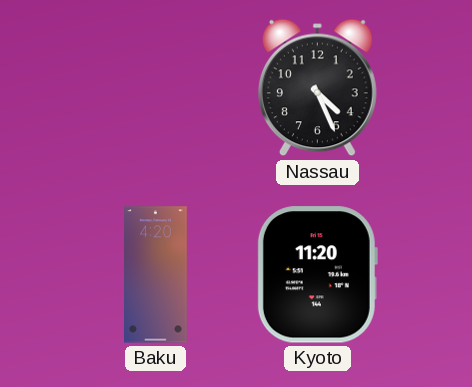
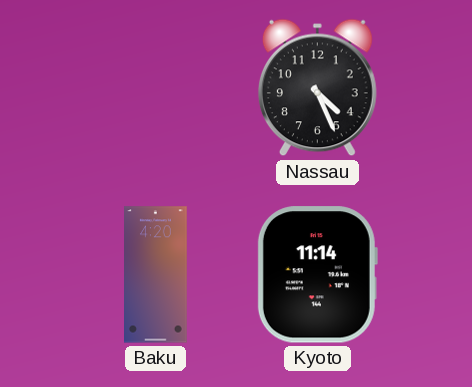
Kyoto: 11:20 -> 11:14
